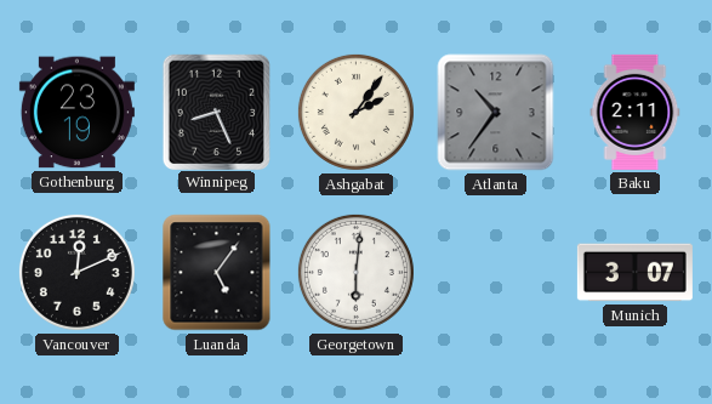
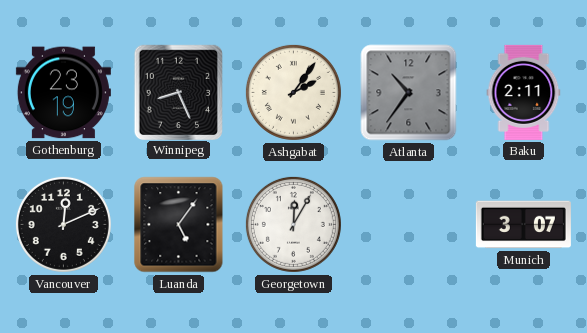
Georgetown: 6:01 -> 12:05
